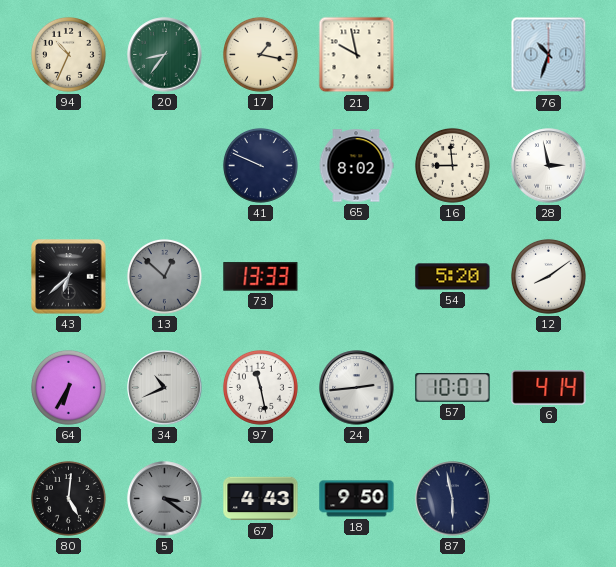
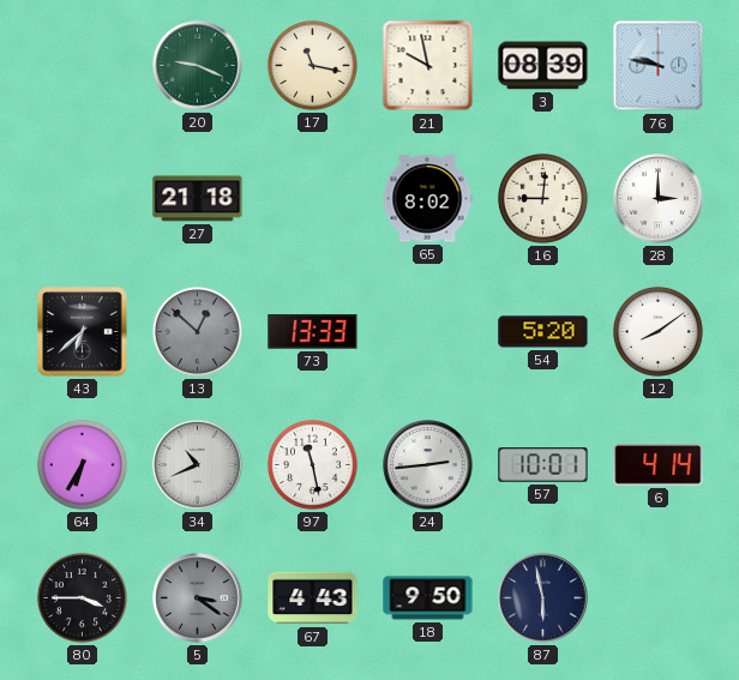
94: 10:34 -> none
20: 8:36 -> 9:19
17: 1:17 -> 11:17
3: none -> 08:39
76: 10:33 -> 9:47
27: none -> 21:18
41: 9:49 -> none
16: 8:59 -> 9:01
28: 2:58 -> 3:00
80: 5:01 -> 3:45
